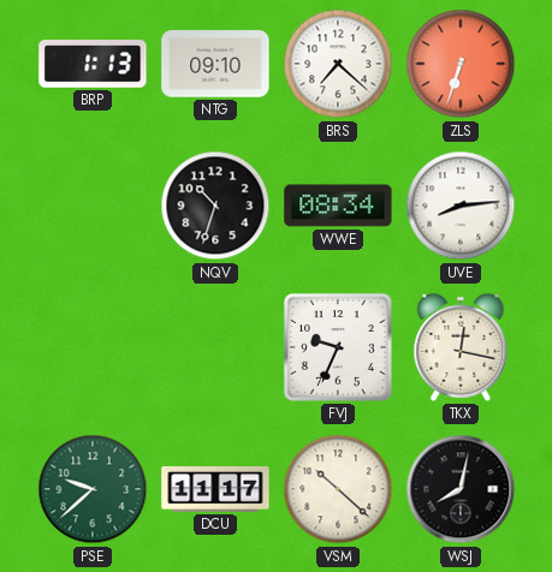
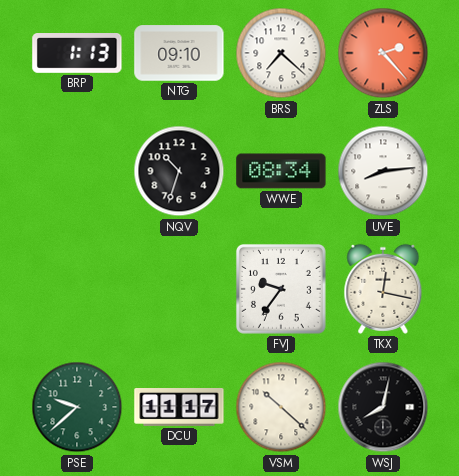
ZLS: 6:33 -> 2:23
FVJ: 9:34 -> 9:36
